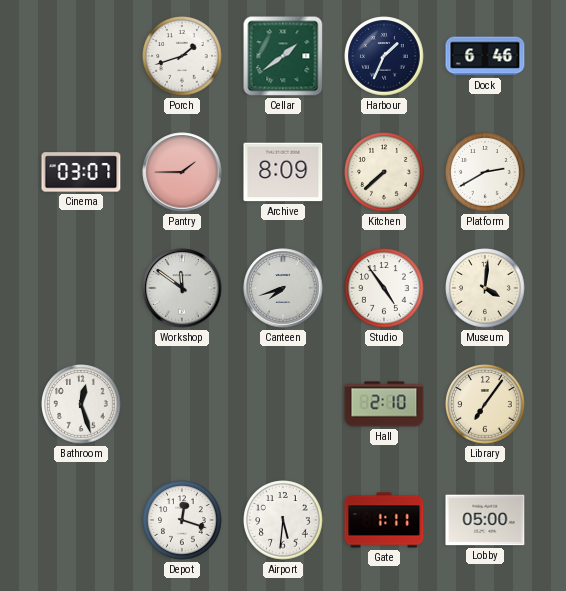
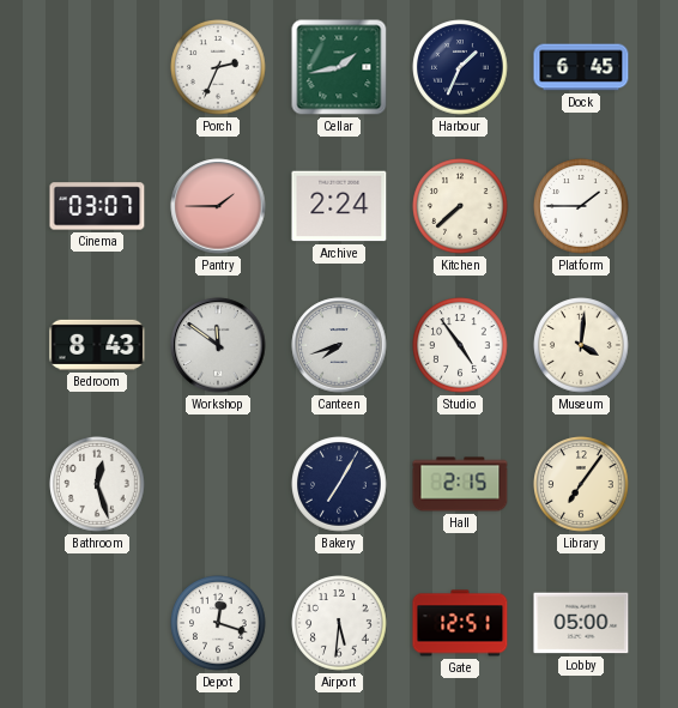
Porch: 1:42 -> 2:34
Cellar: 1:39 -> 1:43
Dock: 6:46 -> 6:45
Archive: 8:09 -> 2:24
Platform: 2:40 -> 1:45
Bedroom: none -> 8:43
Bakery: none -> 7:05
Hall: 2:10 -> 2:15
Gate: 1:11 -> 12:51
